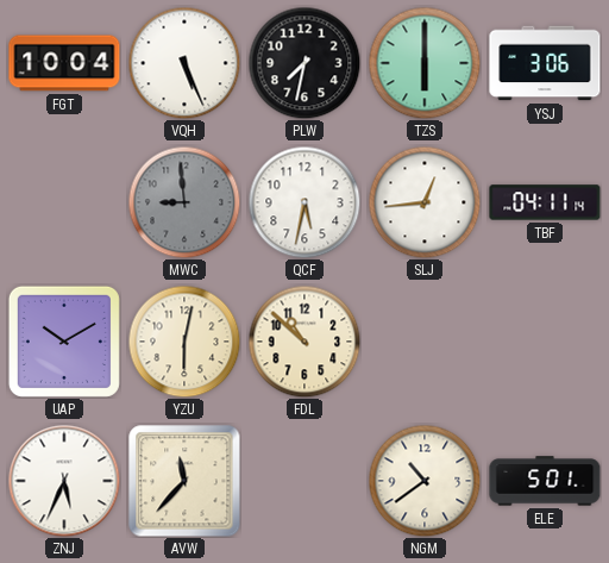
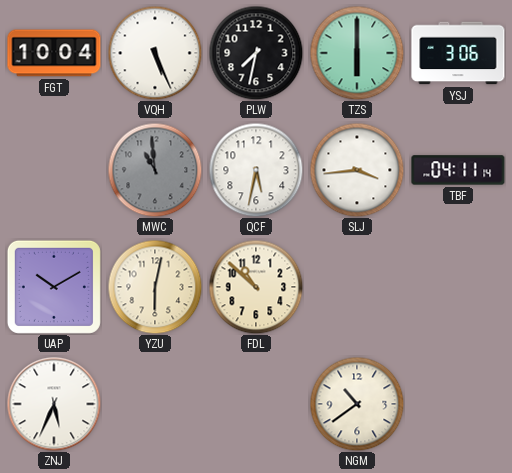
MWC: 8:59 -> 10:59
SLJ: 12:44 -> 3:44
AVW: 11:37 -> none
ELE: 5:01 -> none
